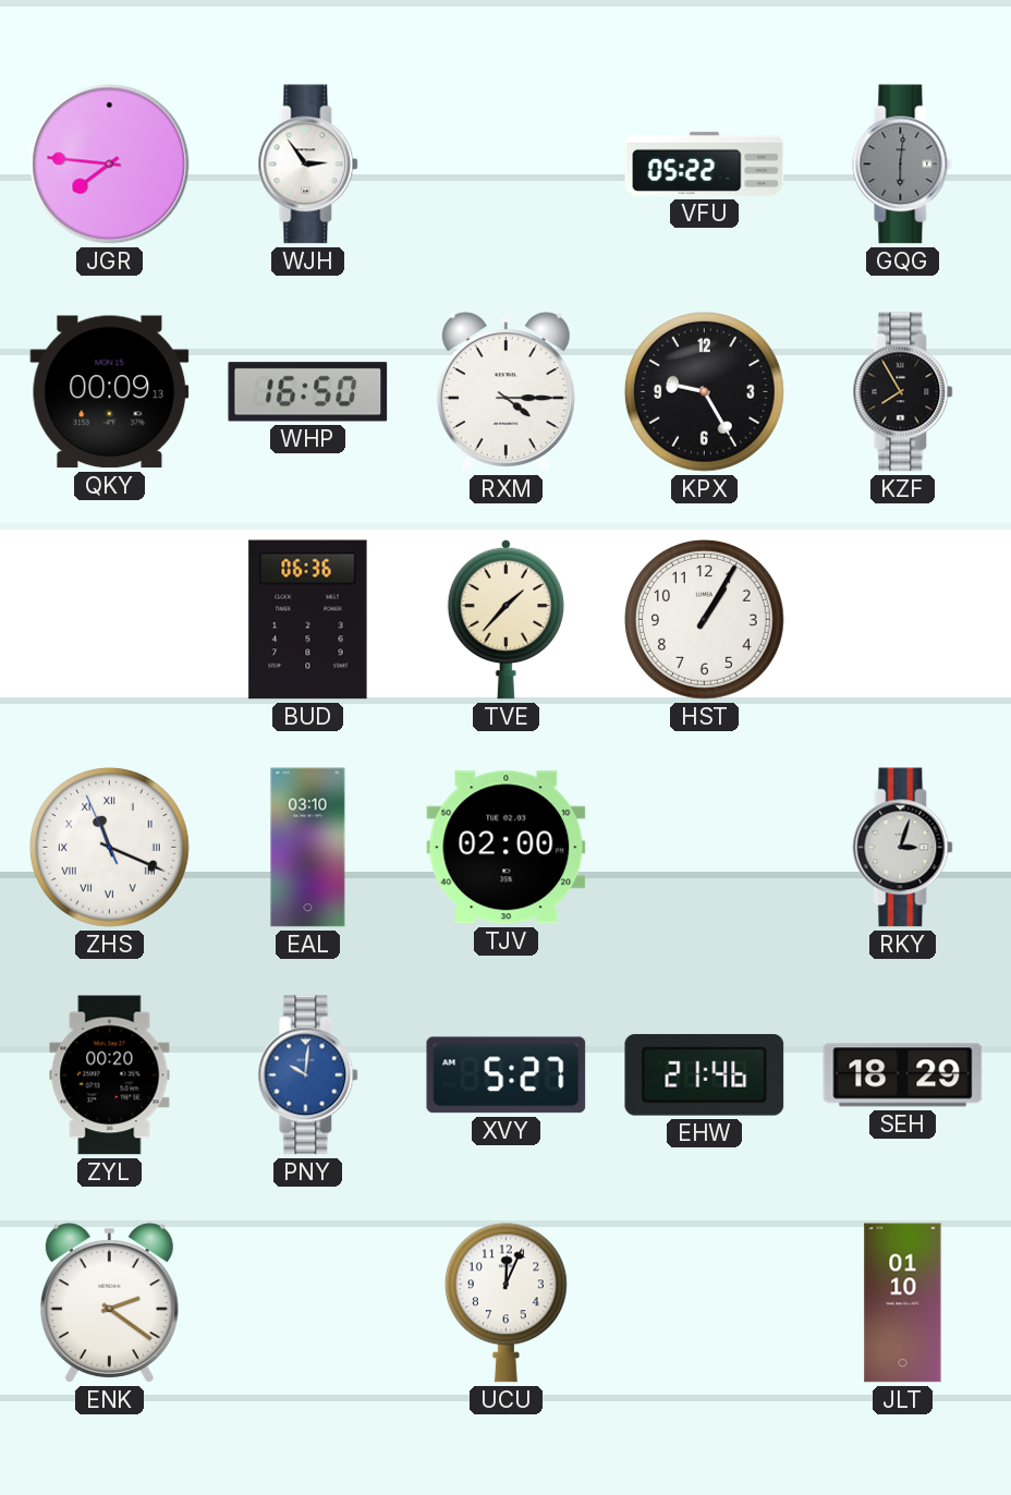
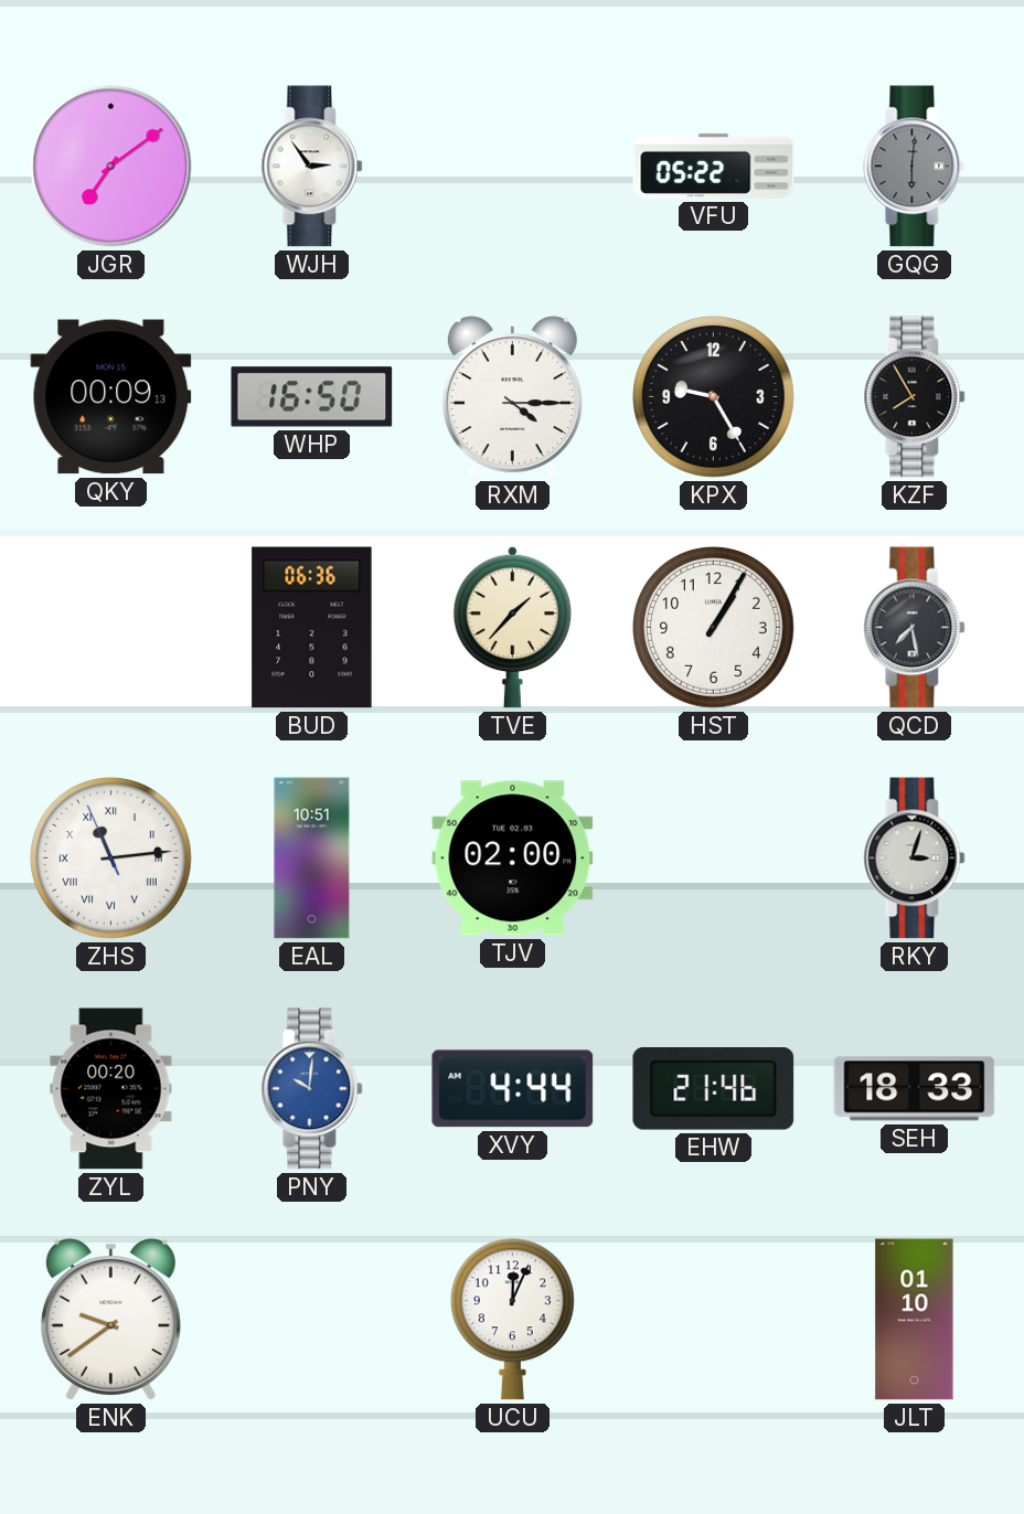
JGR: 7:46 -> 7:09
QCD: none -> 7:28
ZHS: 11:18 -> 11:13
EAL: 03:10 -> 10:51
XVY: 5:27 -> 4:44
SEH: 18:29 -> 18:33
ENK: 2:21 -> 9:39
